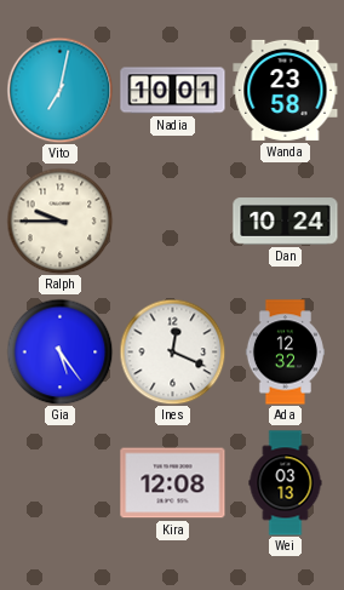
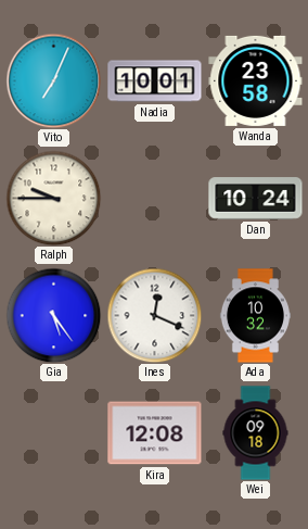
Vito: 7:02 -> 7:04
Ada: 12:32 -> 10:32
Wei: 03:13 -> 09:18
